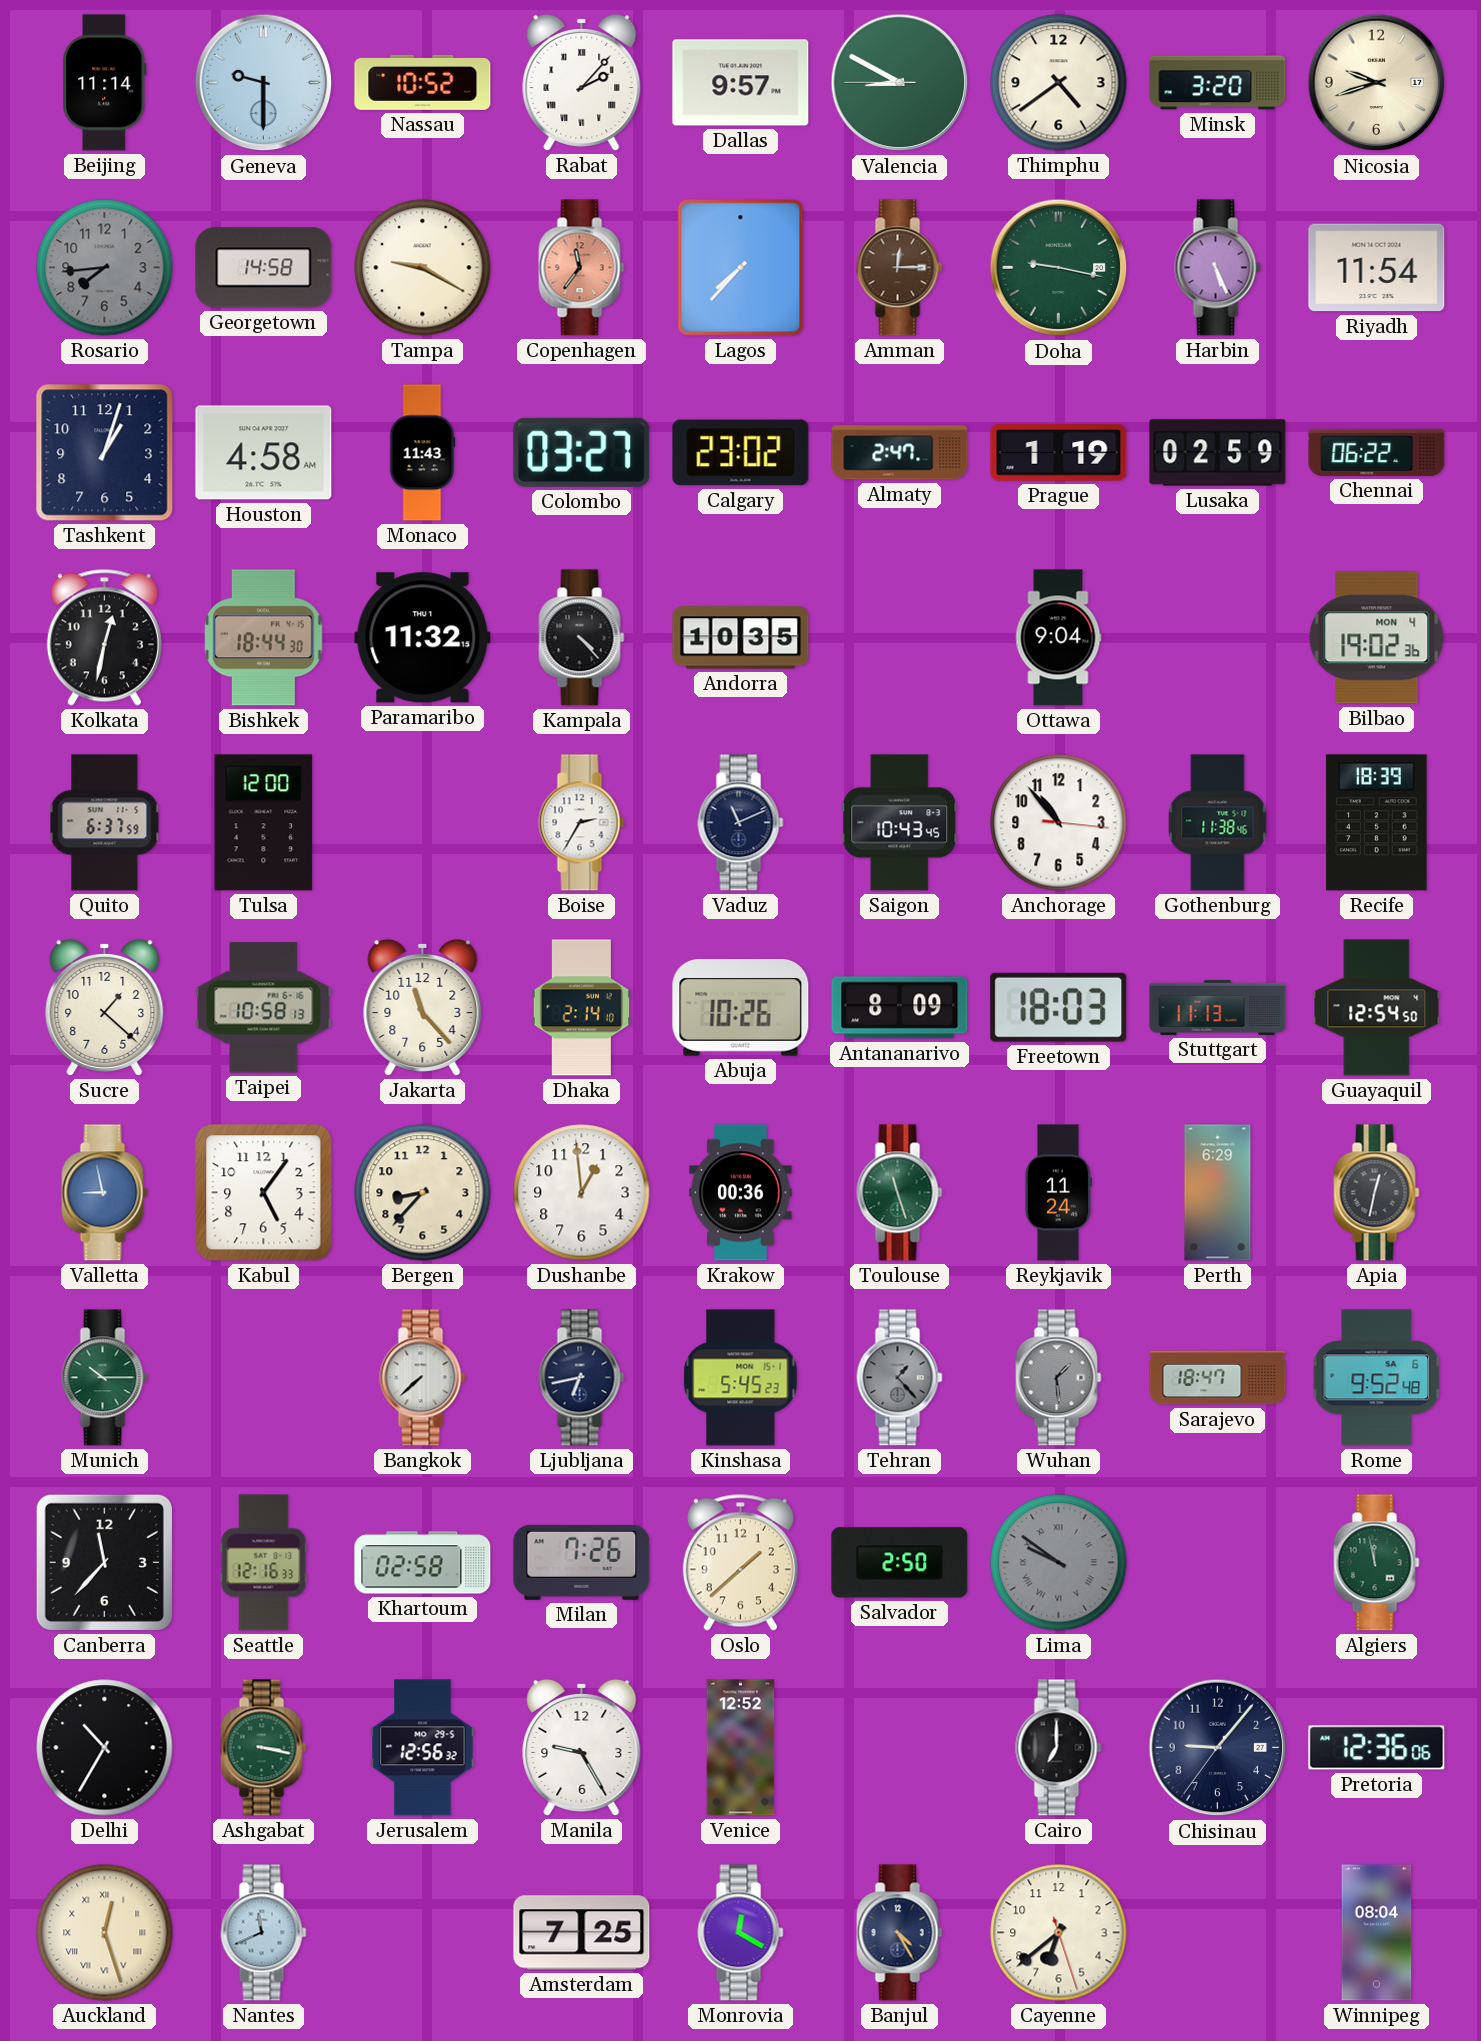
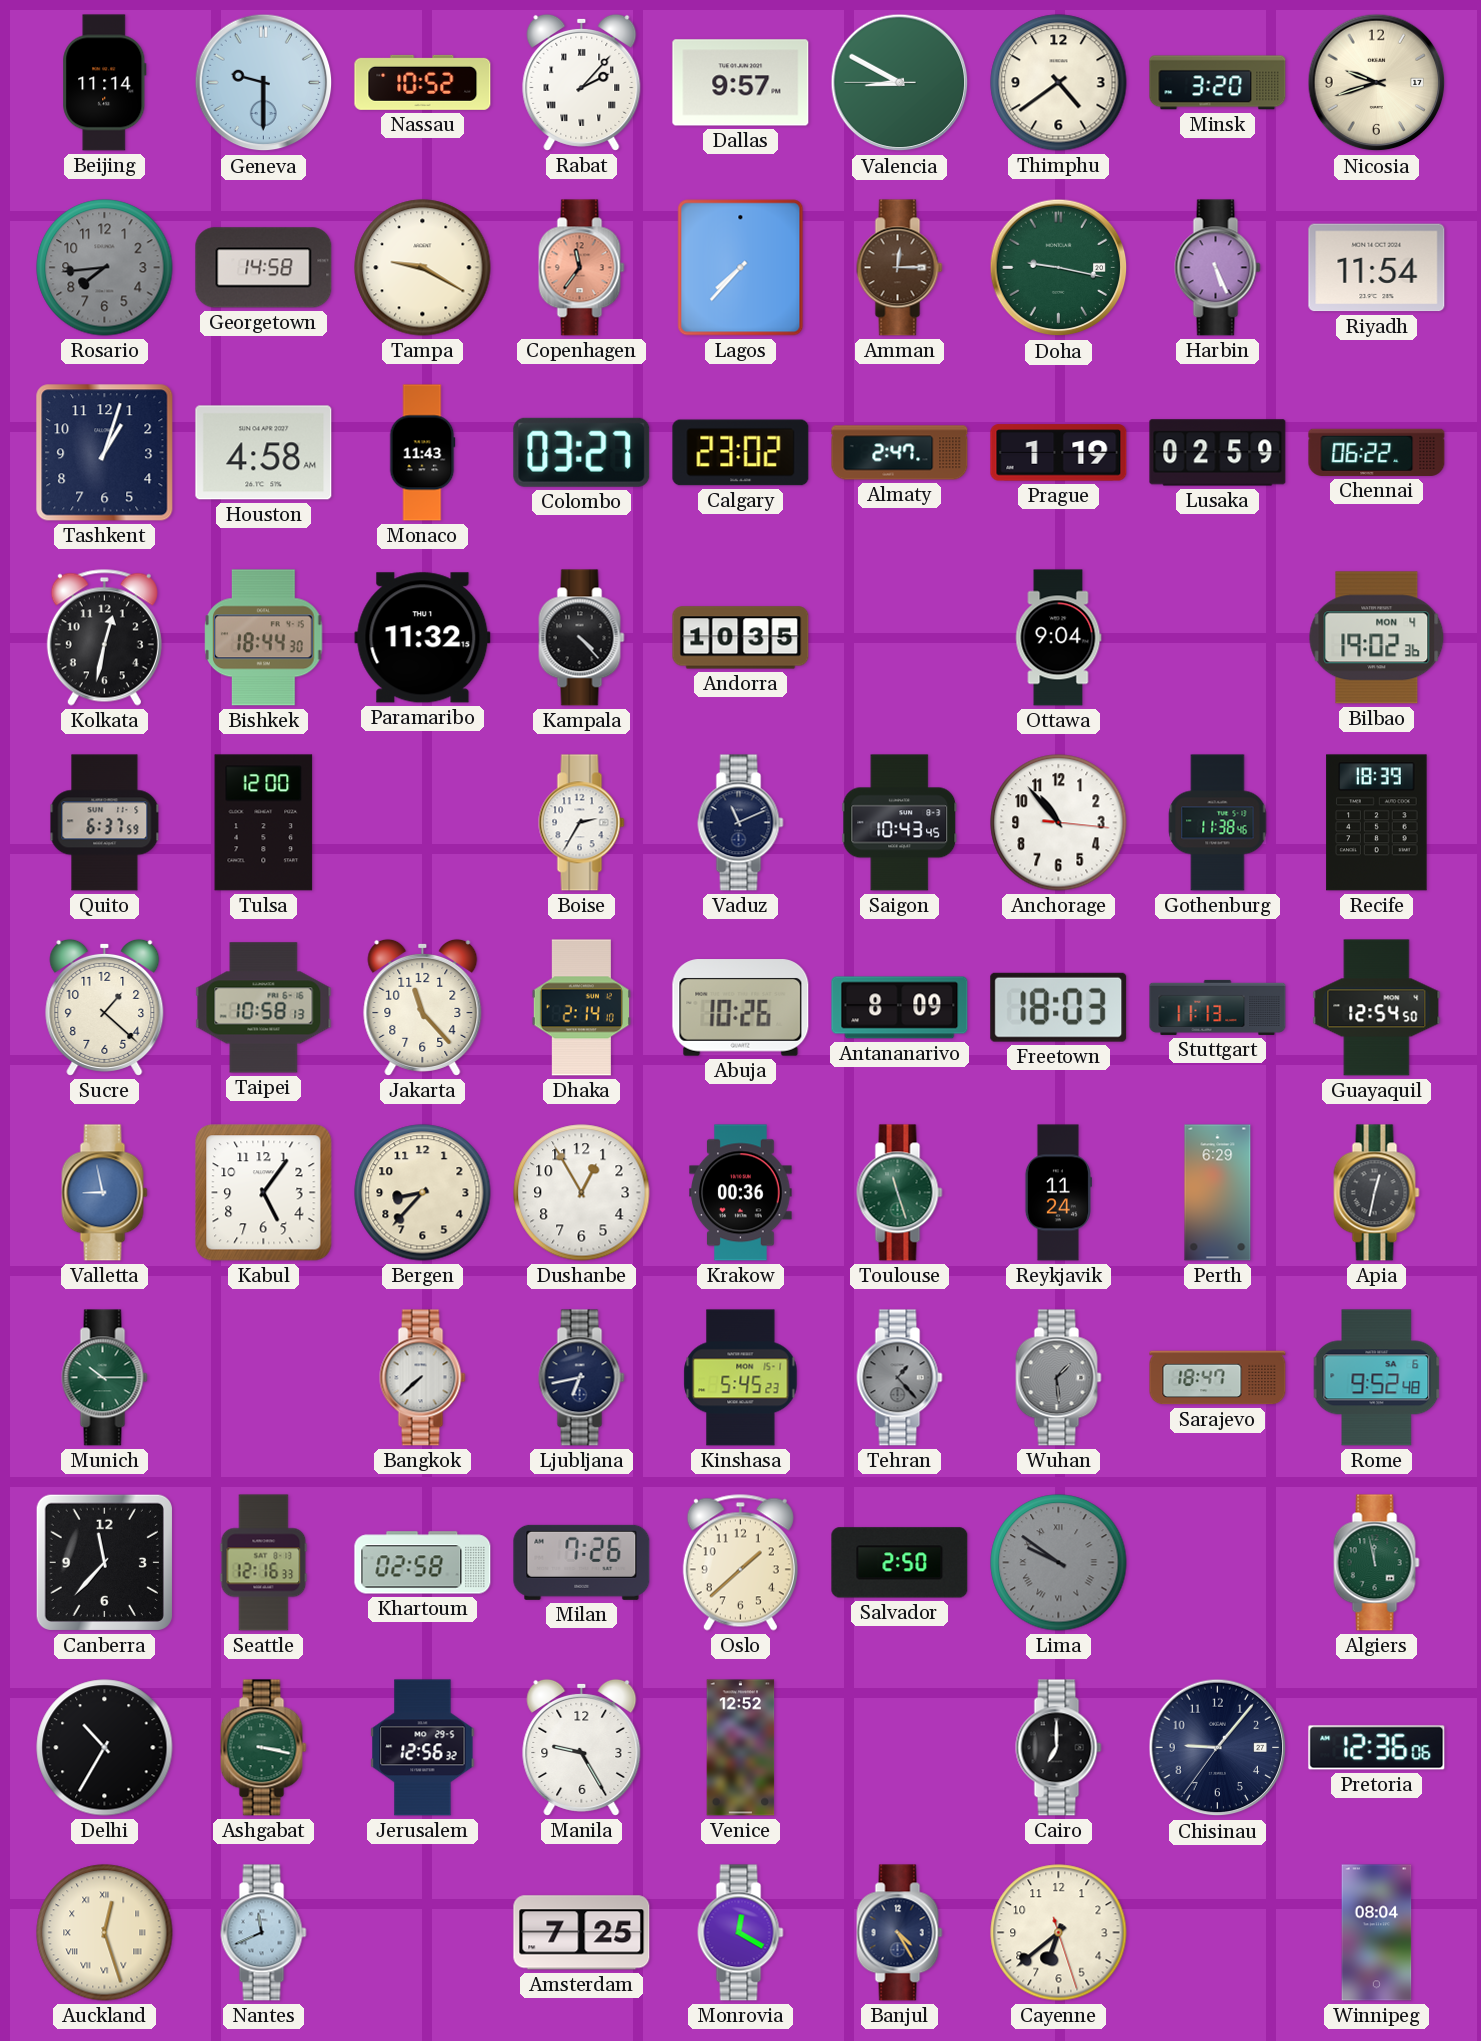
Dushanbe: 12:59 -> 12:55
